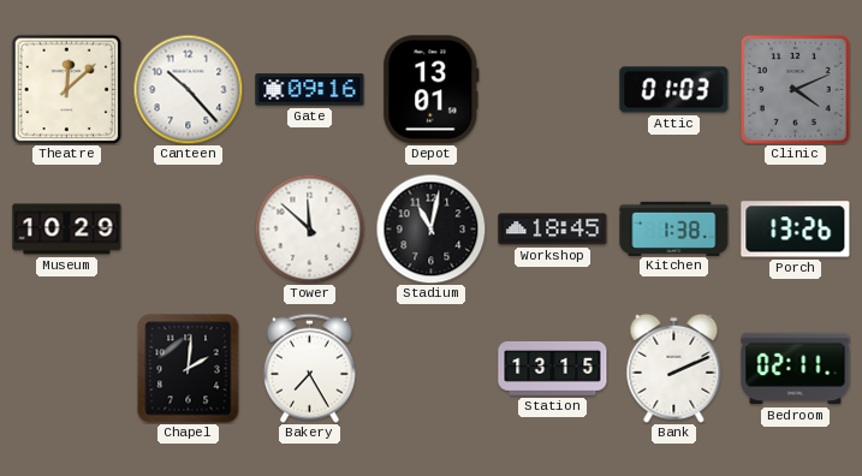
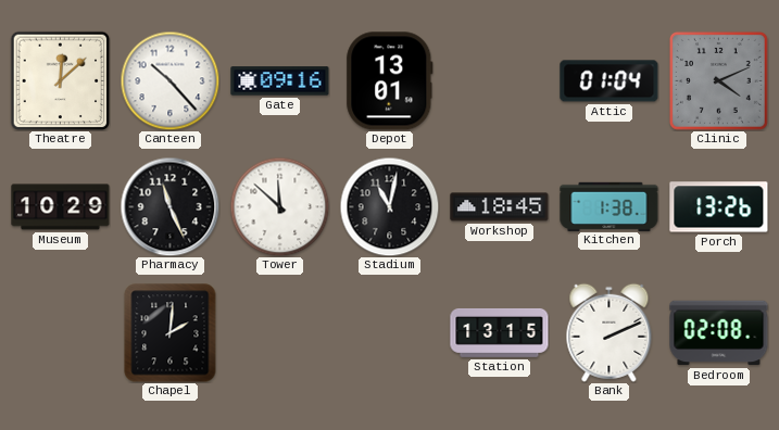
Attic: 01:03 -> 01:04
Pharmacy: none -> 11:26
Bakery: 7:25 -> none
Bedroom: 02:11 -> 02:08
